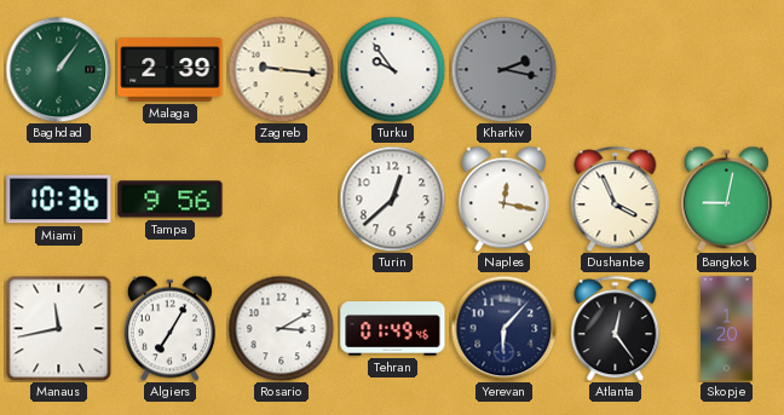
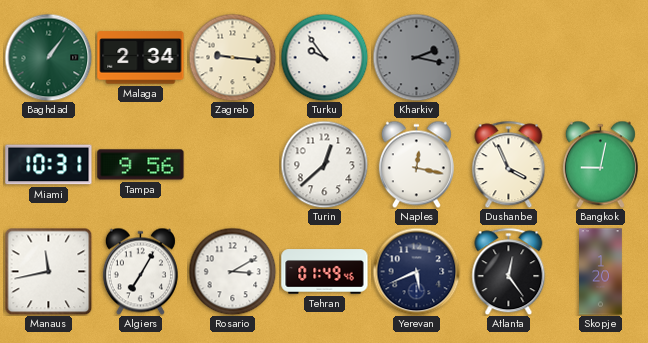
Malaga: 2:39 -> 2:34
Miami: 10:36 -> 10:31
Yerevan: 6:07 -> 5:41
